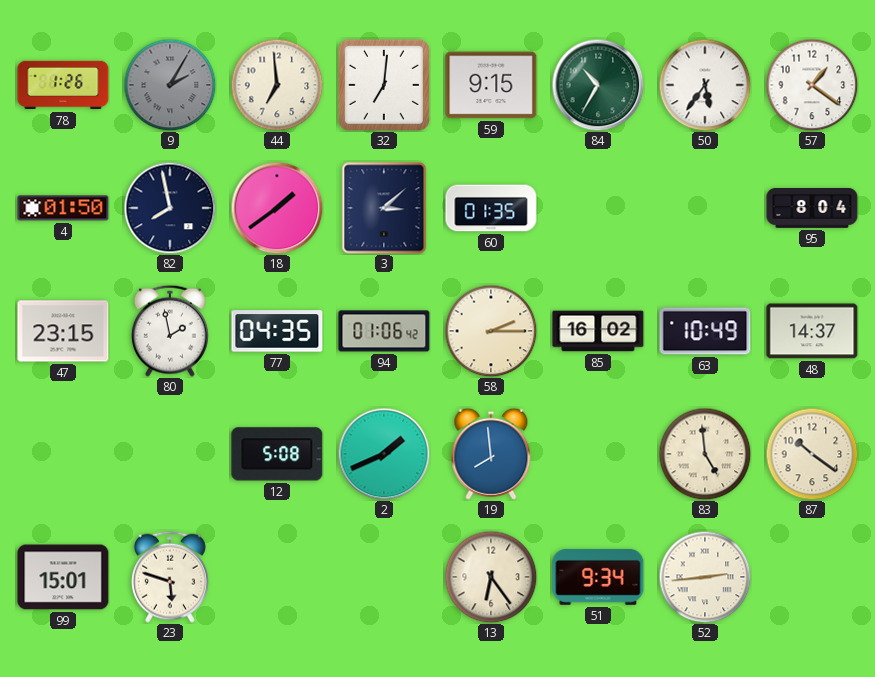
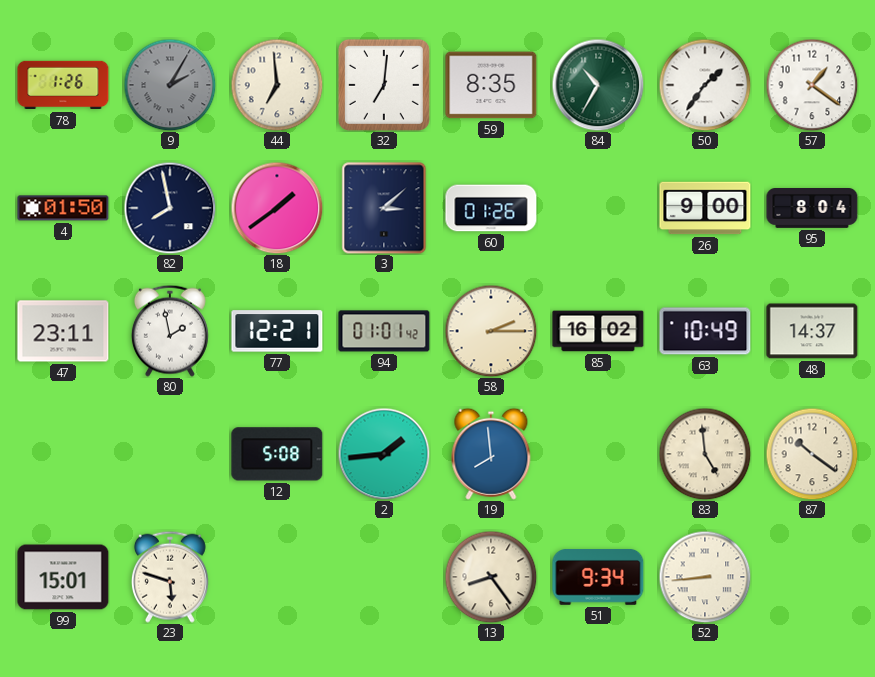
59: 9:15 -> 8:35
50: 5:36 -> 1:36
60: 01:35 -> 01:26
26: none -> 9:00
47: 23:15 -> 23:11
77: 04:35 -> 12:21
94: 01:06 -> 01:01
2: 1:41 -> 1:44
13: 6:24 -> 8:24
52: 2:44 -> 8:44
